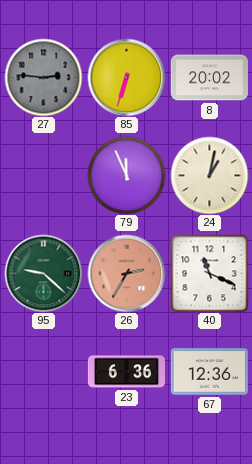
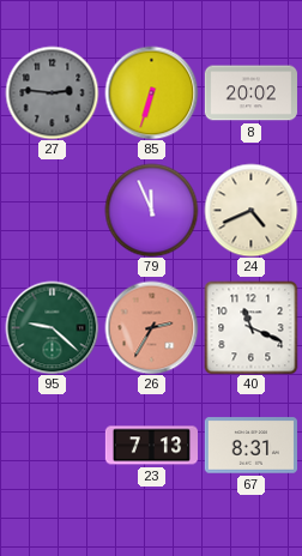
24: 1:02 -> 4:41
23: 6:36 -> 7:13
67: 12:36 -> 8:31
